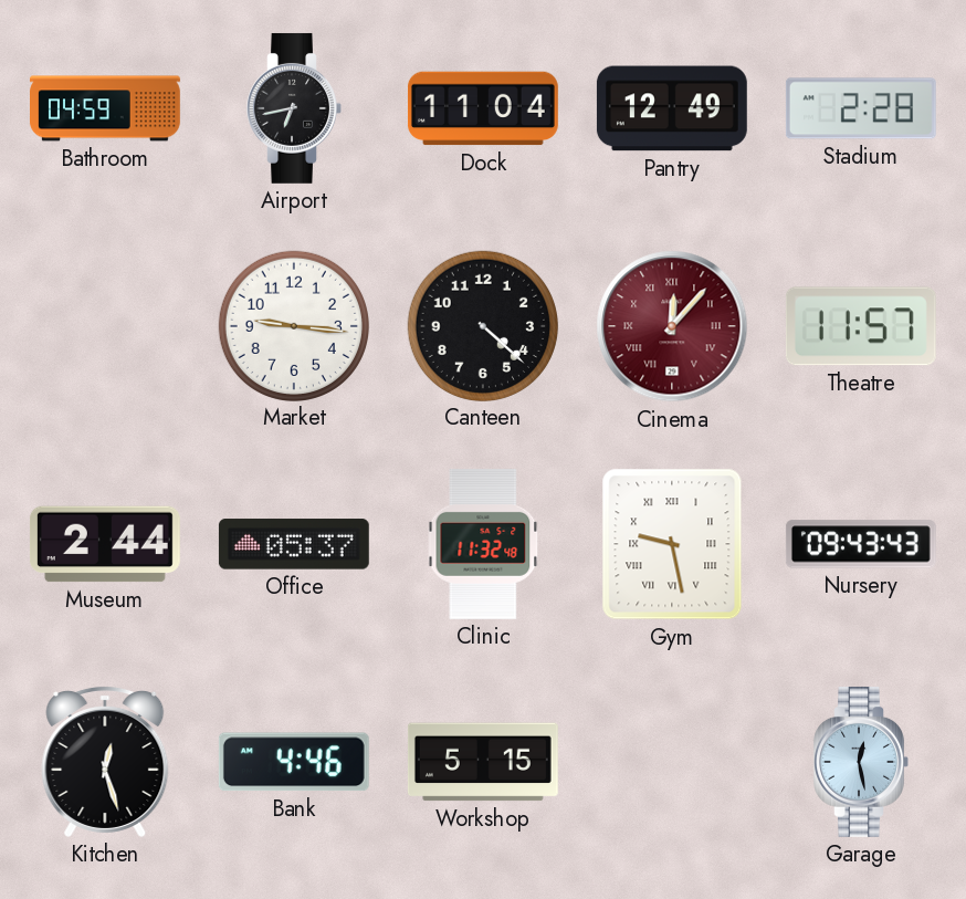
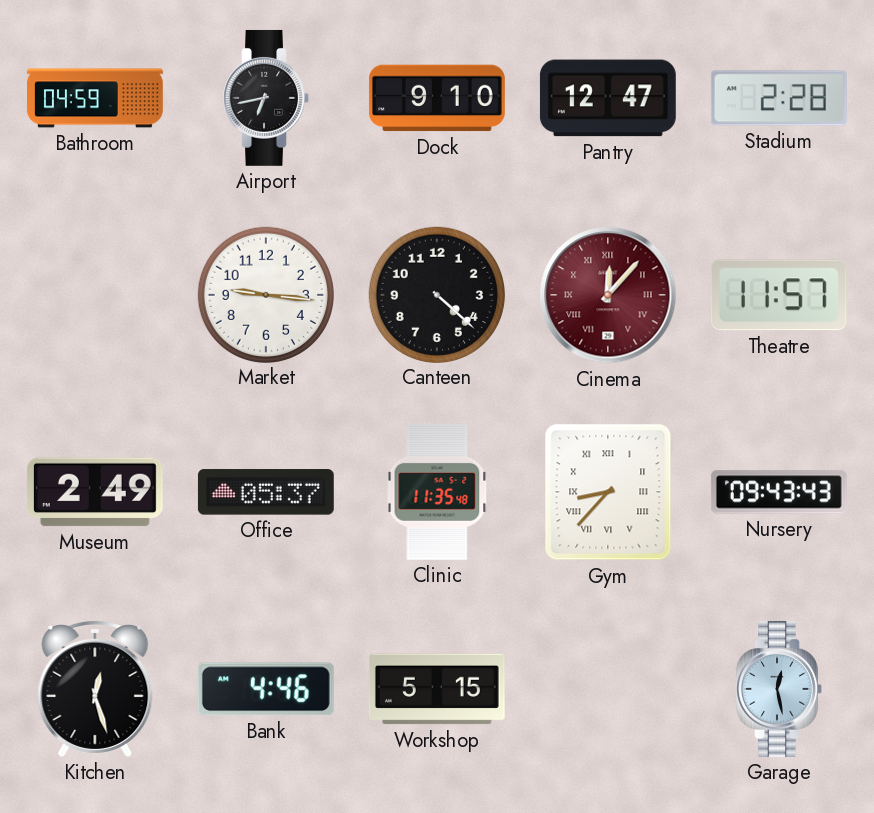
Dock: 11:04 -> 9:10
Pantry: 12:49 -> 12:47
Museum: 2:44 -> 2:49
Clinic: 11:32 -> 11:35
Gym: 9:28 -> 8:37
